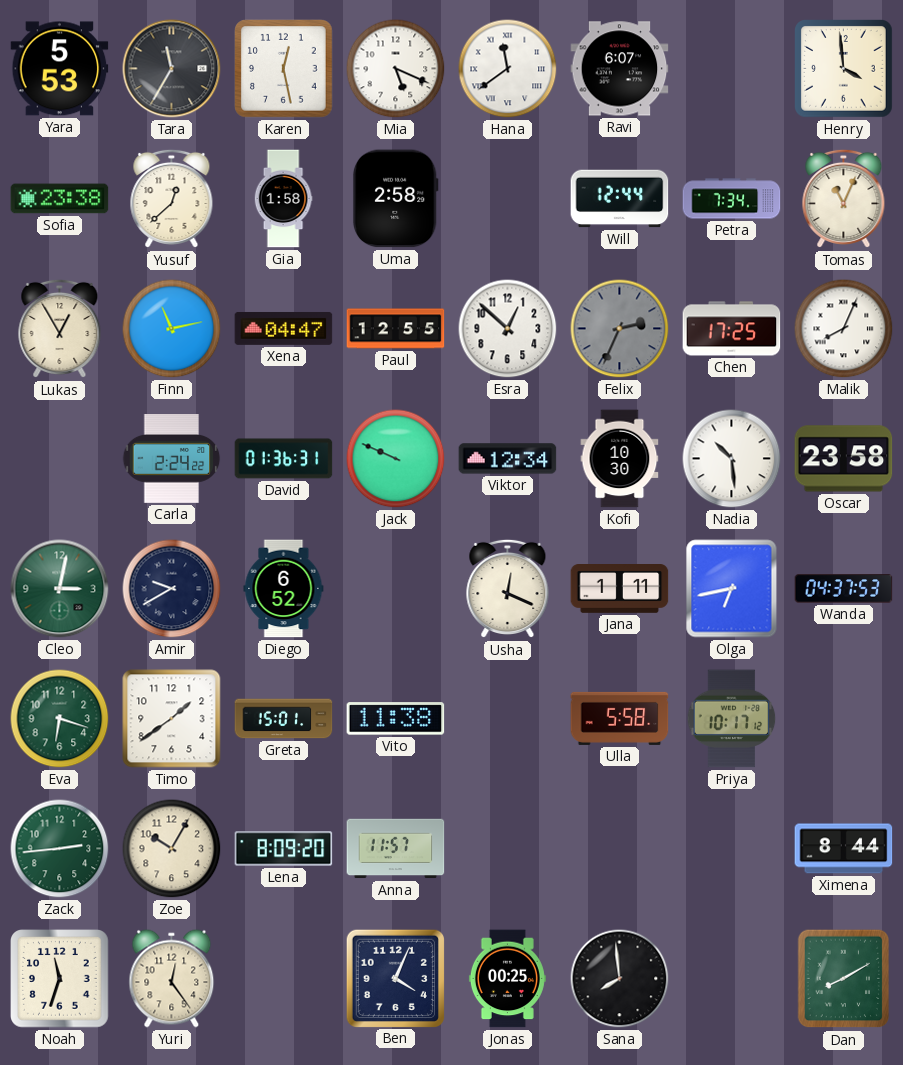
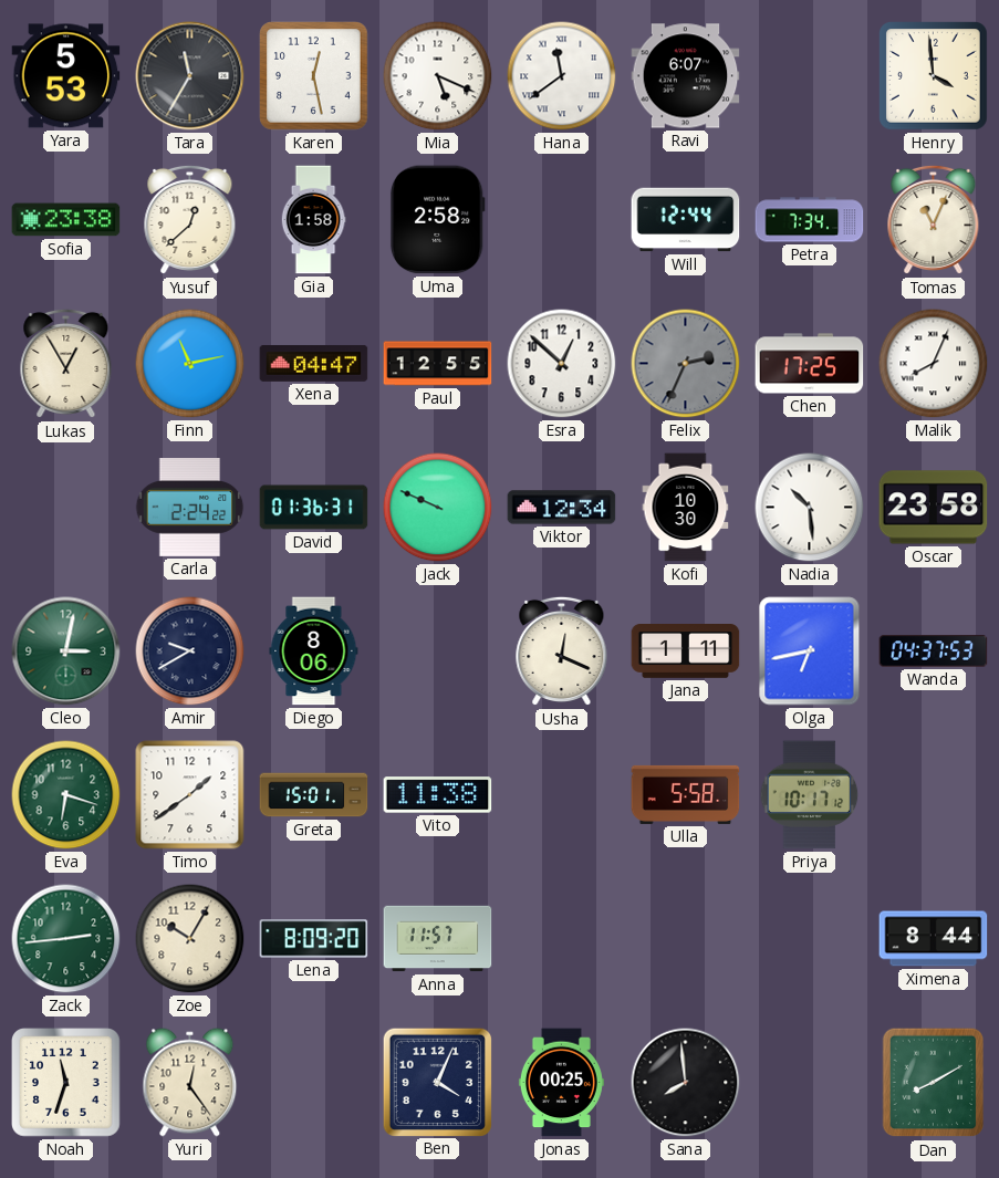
Diego: 6:52 -> 8:06
